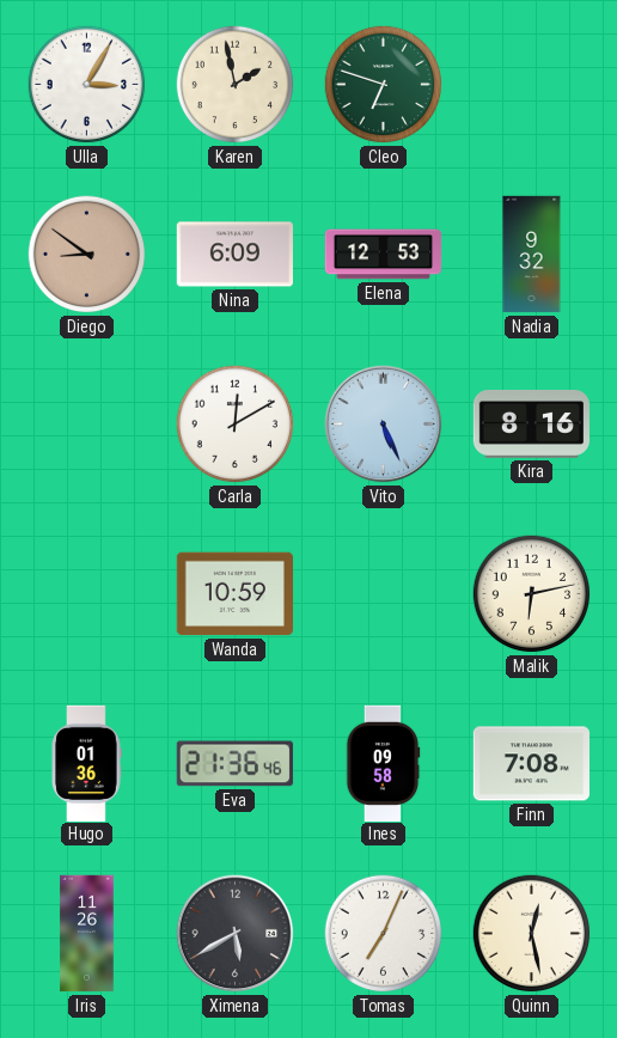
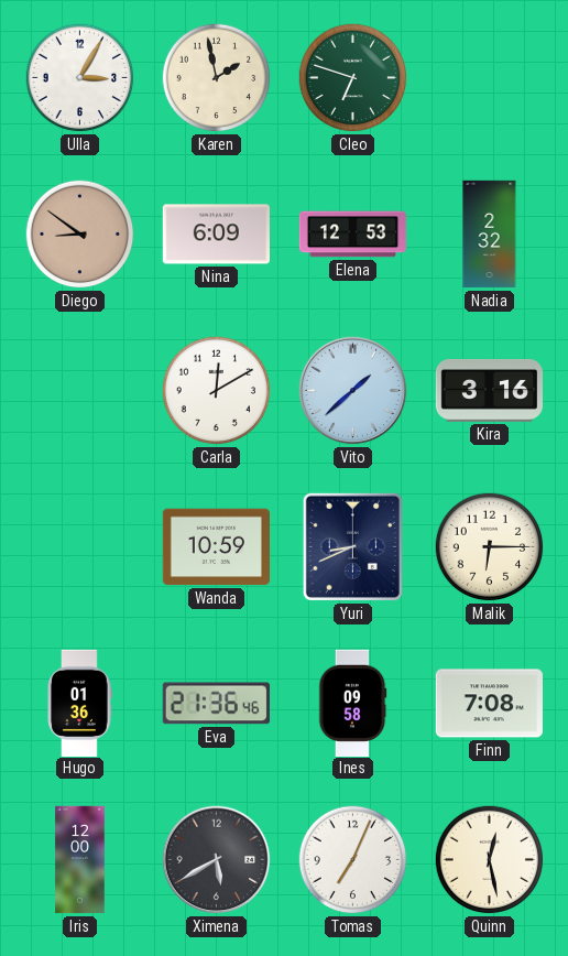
Nadia: 9:32 -> 2:32
Vito: 5:26 -> 1:38
Kira: 8:16 -> 3:16
Yuri: none -> 8:41
Malik: 6:13 -> 6:15
Iris: 11:26 -> 12:00
